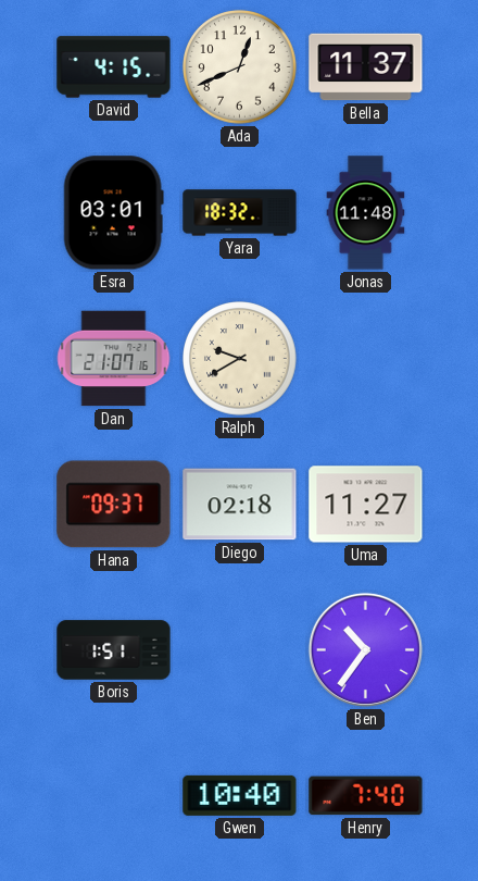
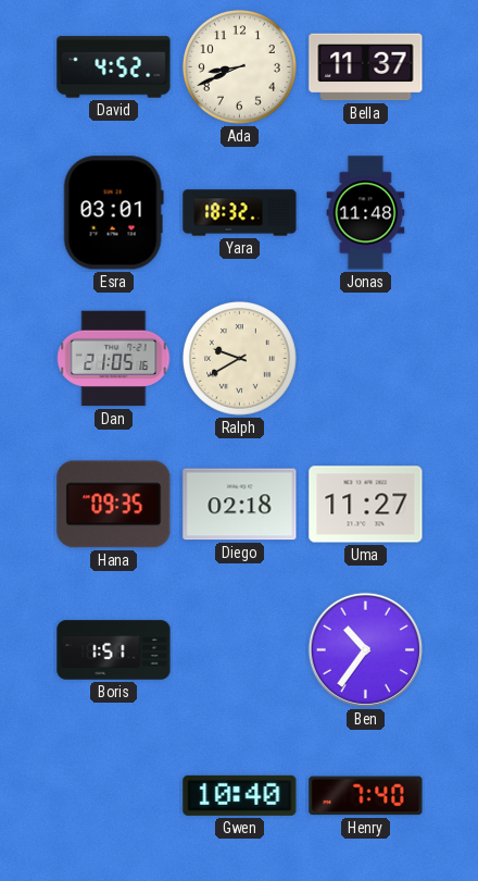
David: 4:15 -> 4:52
Ada: 12:41 -> 8:41
Dan: 21:07 -> 21:05
Hana: 09:37 -> 09:35
